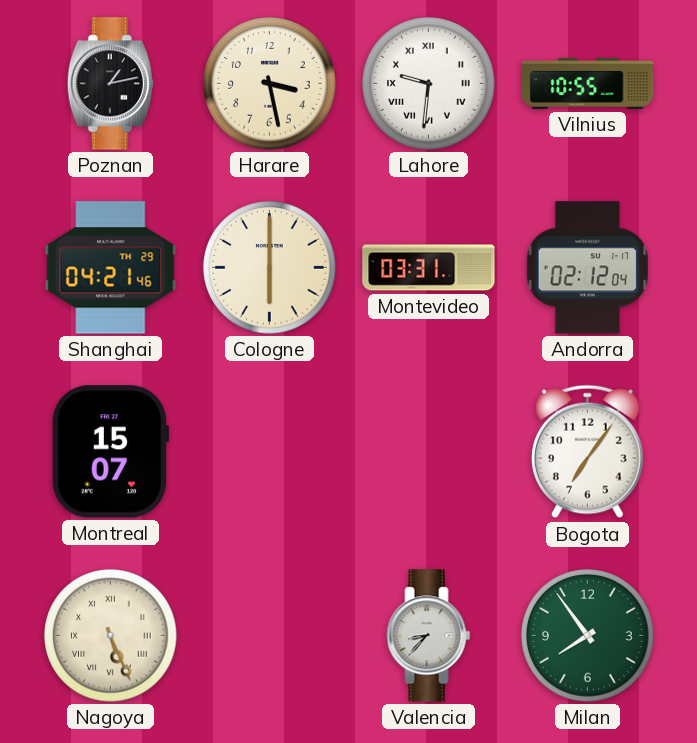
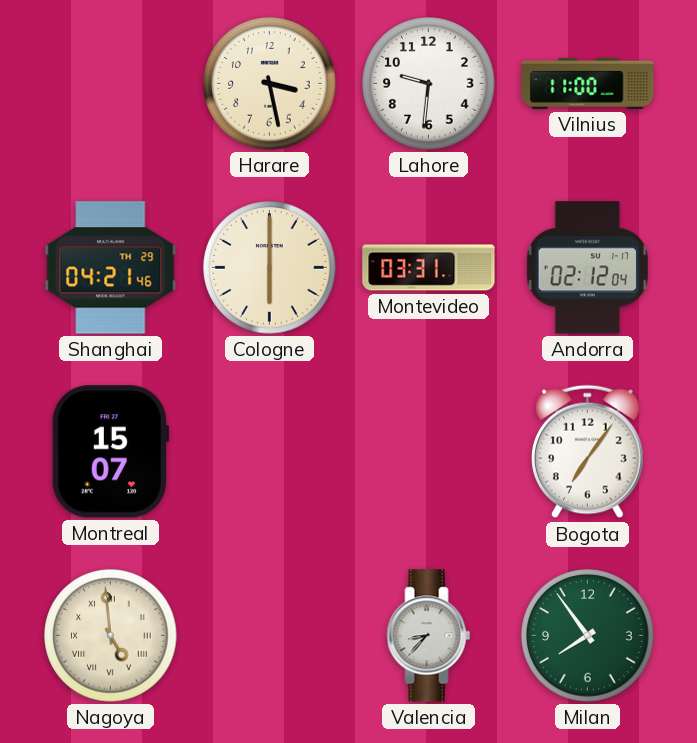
Poznan: 1:13 -> none
Lahore numerals: Roman -> Arabic
Vilnius: 10:55 -> 11:00
Nagoya: 5:26 -> 4:59
